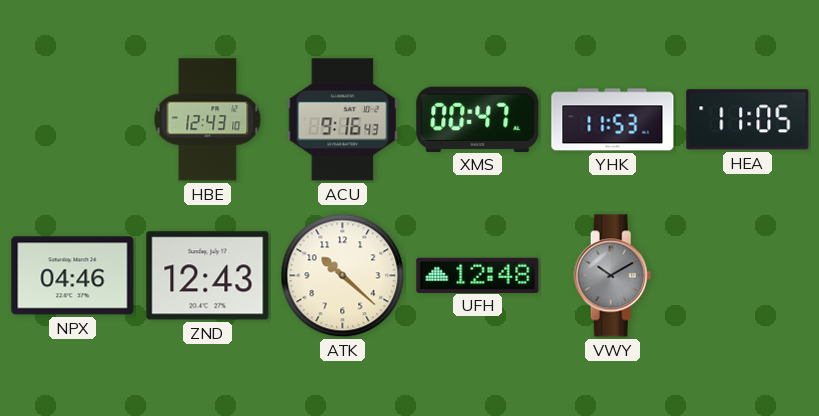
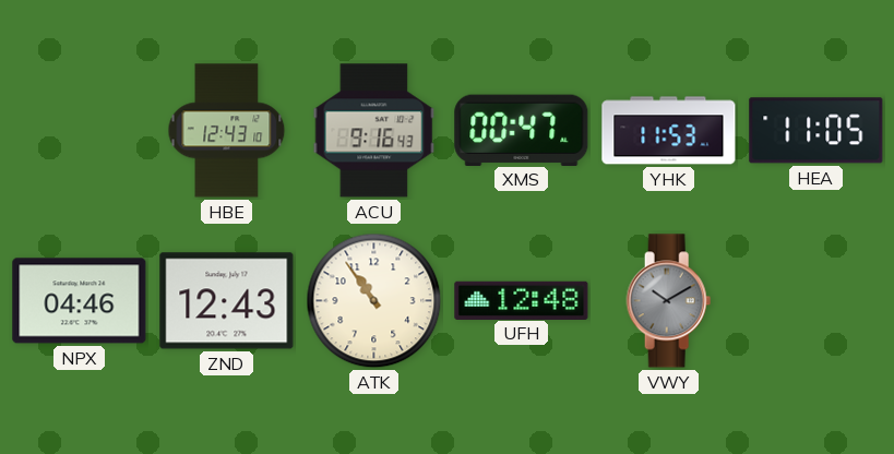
ATK: 10:22 -> 10:54
